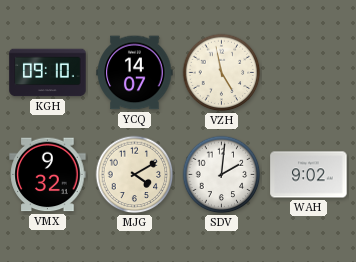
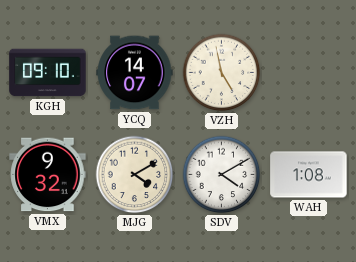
SDV: 2:01 -> 4:10
WAH: 9:02 -> 1:08
